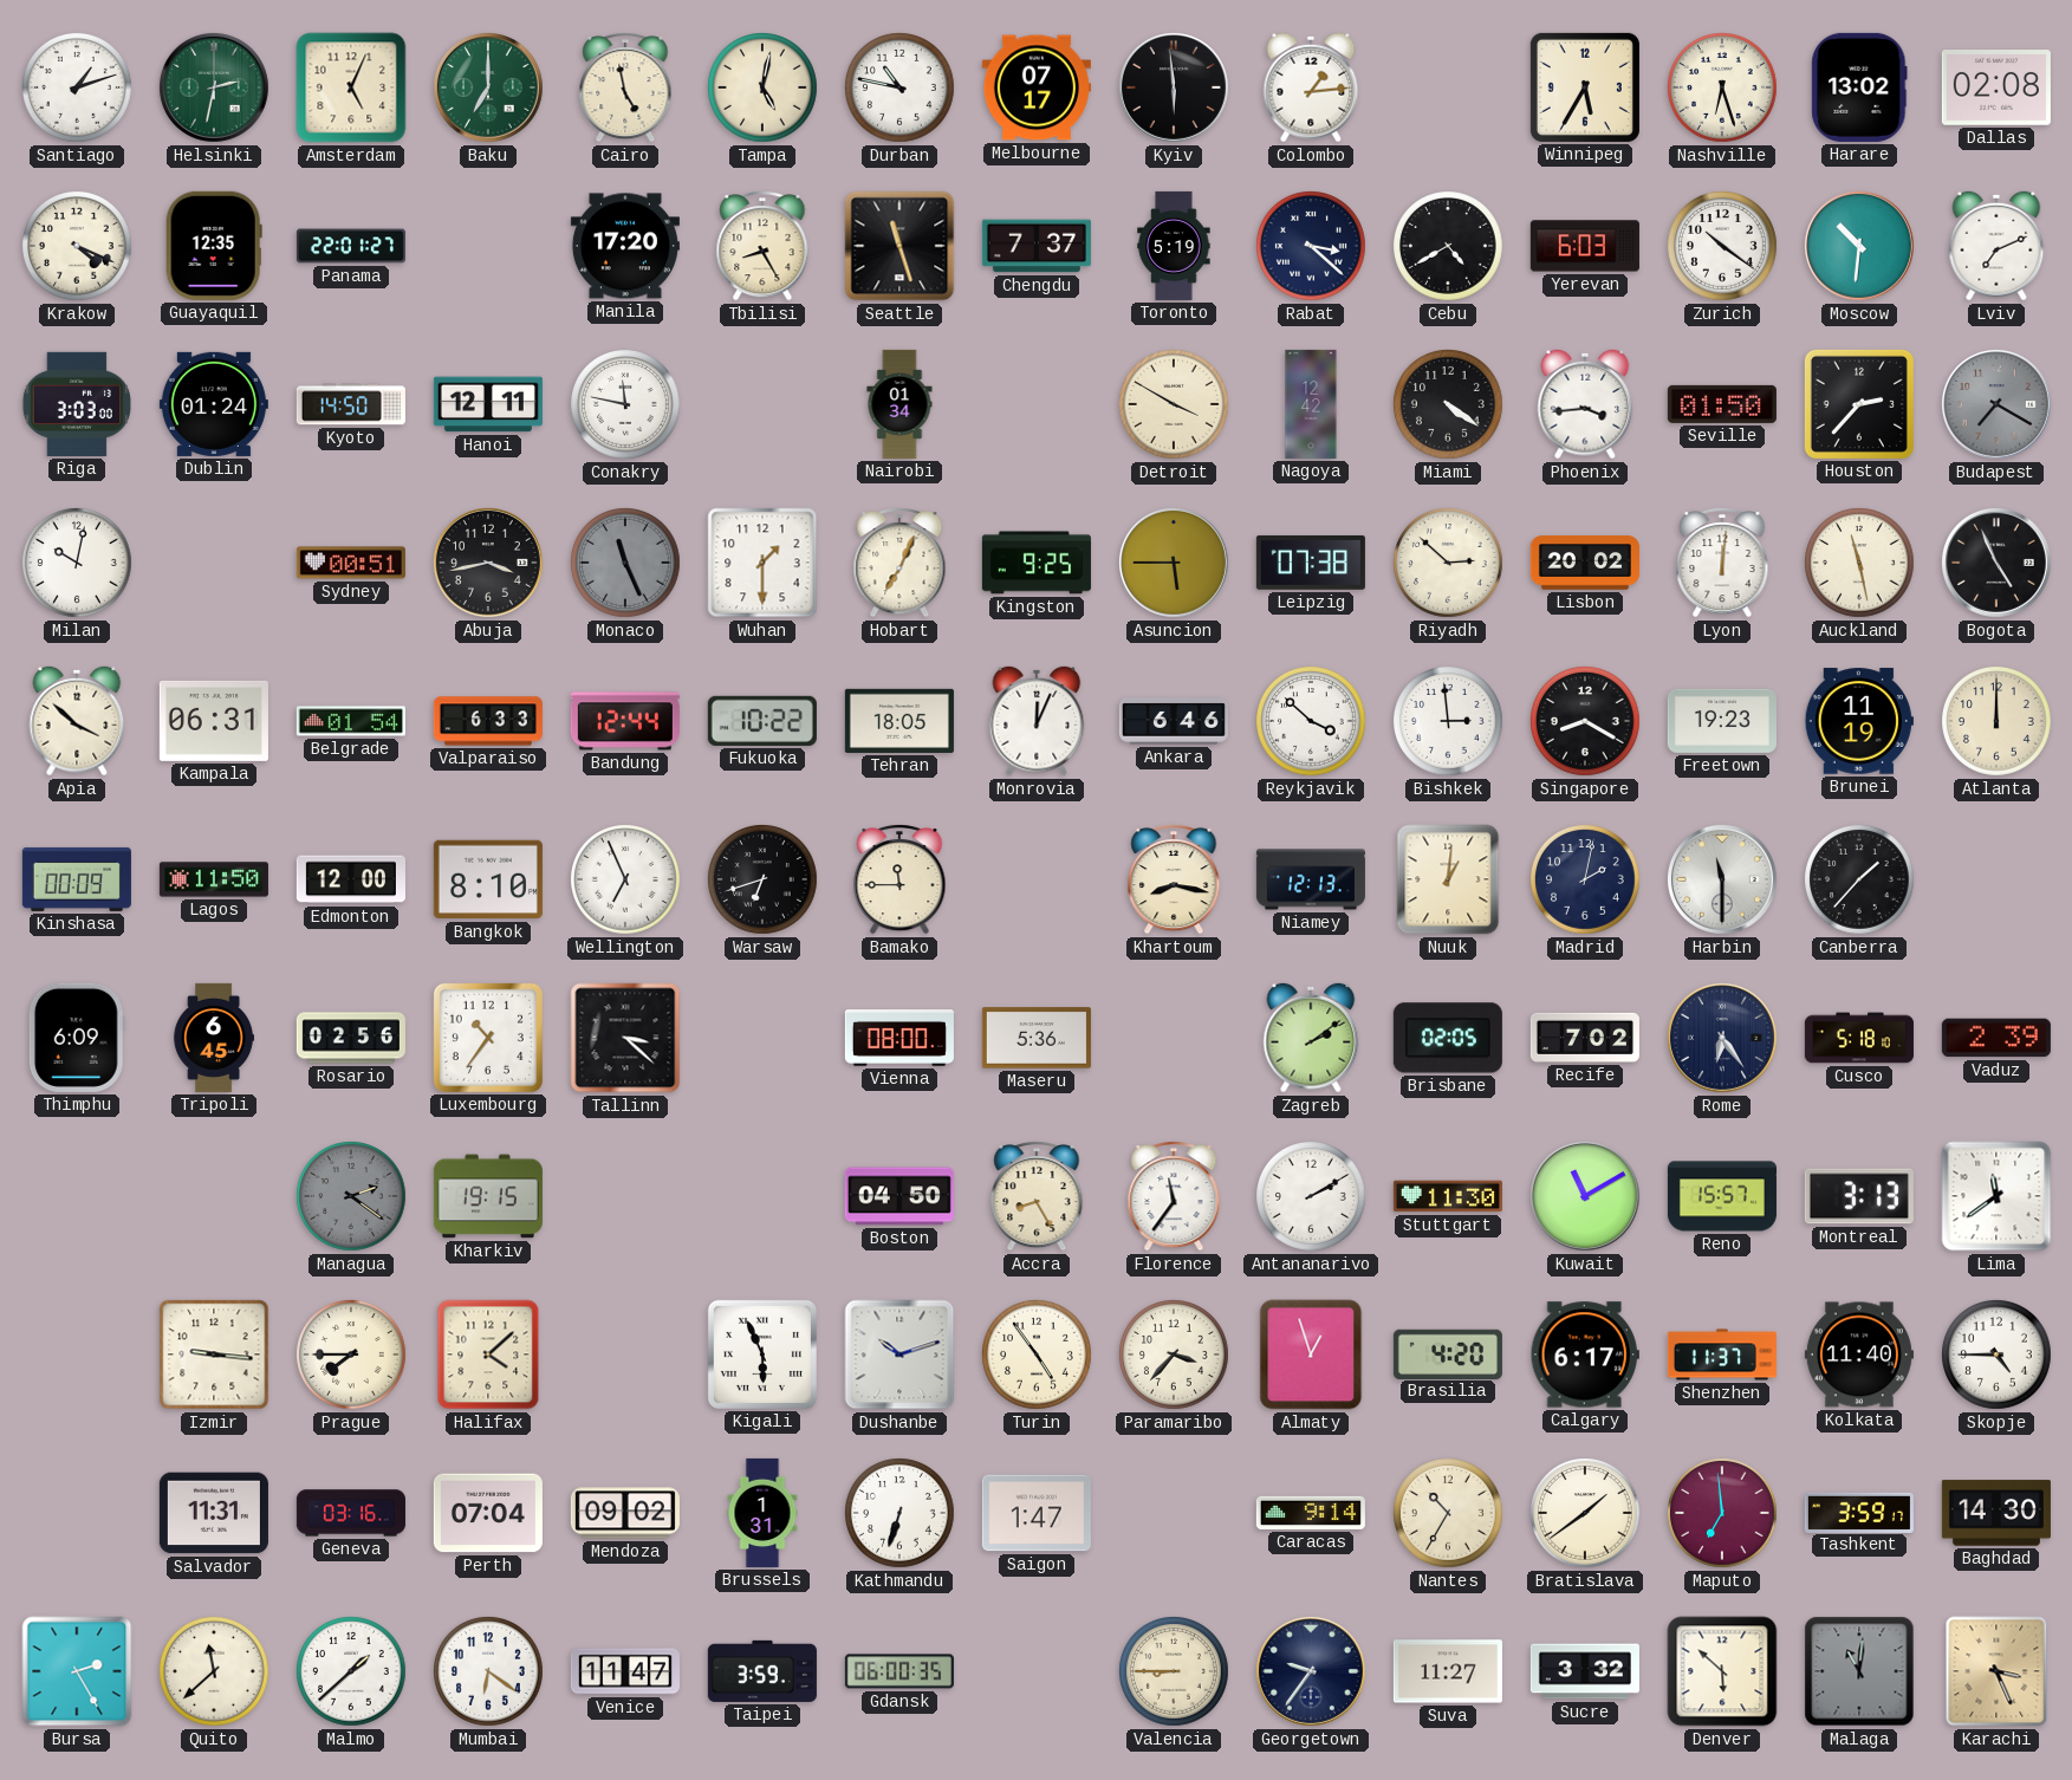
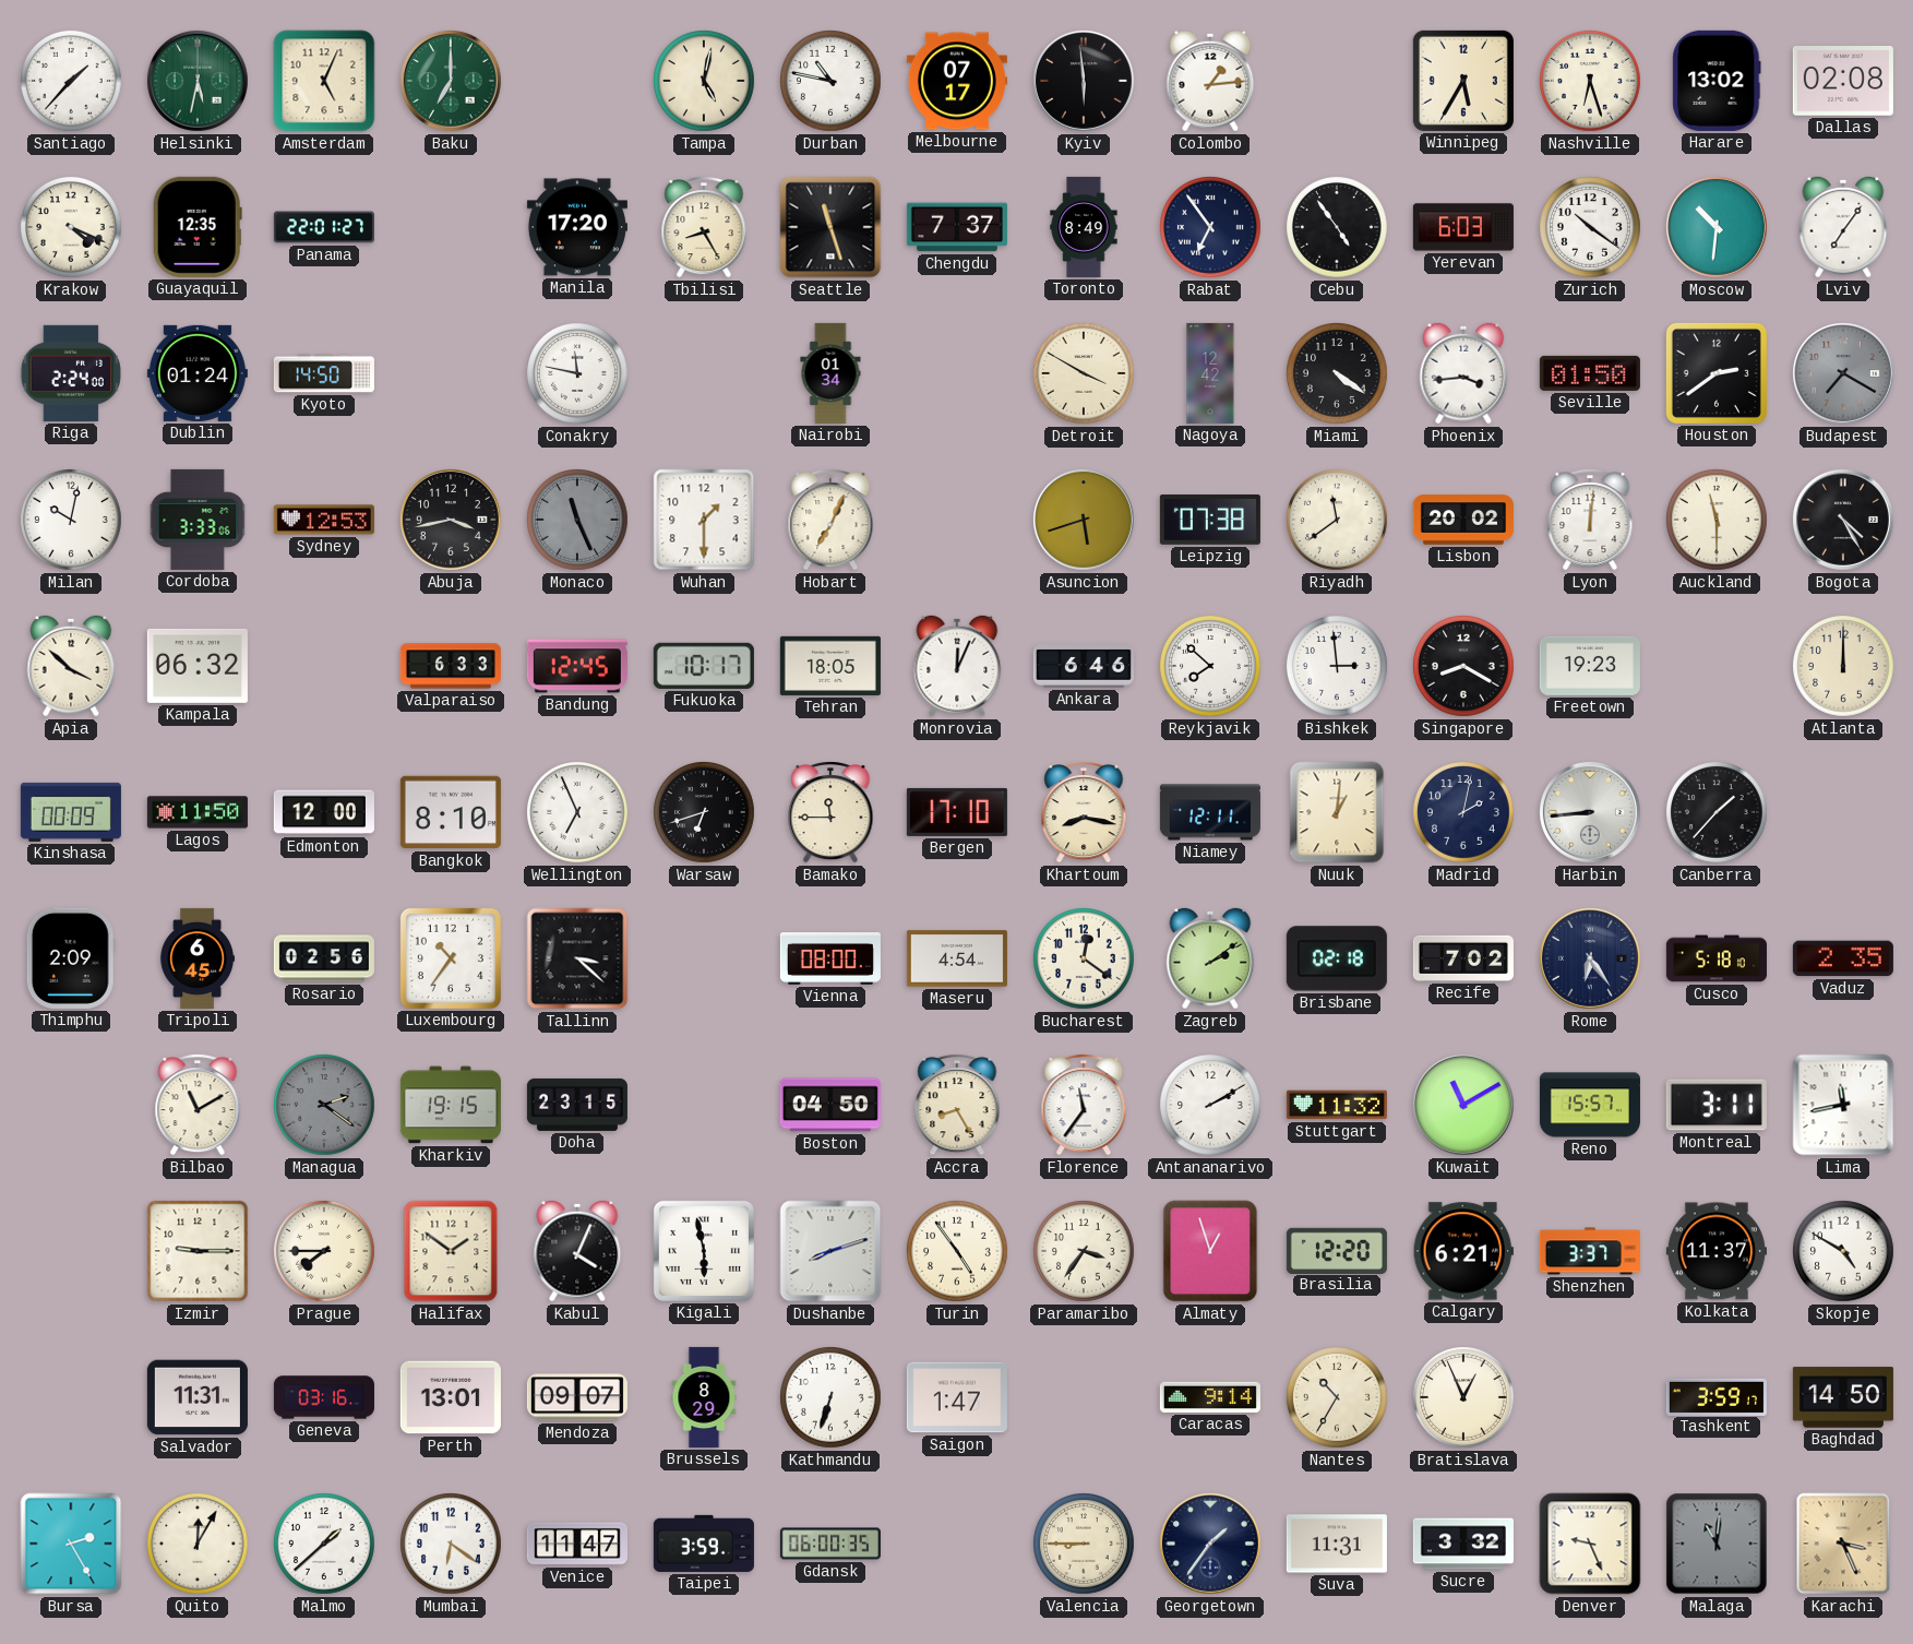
Santiago: 1:12 -> 1:37
Helsinki: 2:32 -> 5:32
Cairo: 4:58 -> none
Toronto: 5:19 -> 8:49
Rabat: 3:22 -> 6:54
Cebu: 4:40 -> 4:54
Lviv: 7:11 -> 7:06
Riga: 3:03 -> 2:24
Hanoi: 12:11 -> none
Houston: 2:37 -> 2:39
Cordoba: none -> 3:33
Sydney: 00:51 -> 12:53
Kingston: 9:25 -> none
Asuncion: 5:45 -> 5:42
Riyadh: 2:52 -> 11:39
Auckland: 11:28 -> 11:30
Bogota: 4:56 -> 4:25
Kampala: 06:31 -> 06:32
Belgrade: 01:54 -> none
Bandung: 12:44 -> 12:45
Fukuoka: 10:22 -> 10:17
Reykjavik: 3:52 -> 7:52
Brunei: 11:19 -> none
Bergen: none -> 17:10
Niamey: 12:13 -> 12:11
Harbin: 11:30 -> 8:44
Thimphu: 6:09 -> 2:09
Maseru: 5:36 -> 4:54
Bucharest: none -> 12:21
Brisbane: 02:05 -> 02:18
Vaduz: 2:39 -> 2:35
Bilbao: none -> 11:10
Doha: none -> 23:15
Stuttgart: 11:30 -> 11:32
Montreal: 3:13 -> 3:11
Lima: 11:39 -> 11:43
Izmir: 9:16 -> 9:15
Halifax: 4:08 -> 1:51
Kabul: none -> 4:04
Kigali: 5:56 -> 5:58
Dushanbe: 10:12 -> 8:12
Paramaribo: 3:37 -> 3:36
Brasilia: 4:20 -> 12:20
Calgary: 6:17 -> 6:21
Shenzhen: 11:37 -> 3:37
Kolkata: 11:40 -> 11:37
Skopje: 4:45 -> 4:50
Perth: 07:04 -> 13:01
Mendoza: 09:02 -> 09:07
Brussels: 1:31 -> 8:29
Bratislava: 1:39 -> 12:56
Maputo: 6:59 -> none
Baghdad: 14:30 -> 14:50
Quito: 11:38 -> 12:05
Georgetown: 9:36 -> 1:36
Suva: 11:27 -> 11:31
Denver: 5:52 -> 9:26
